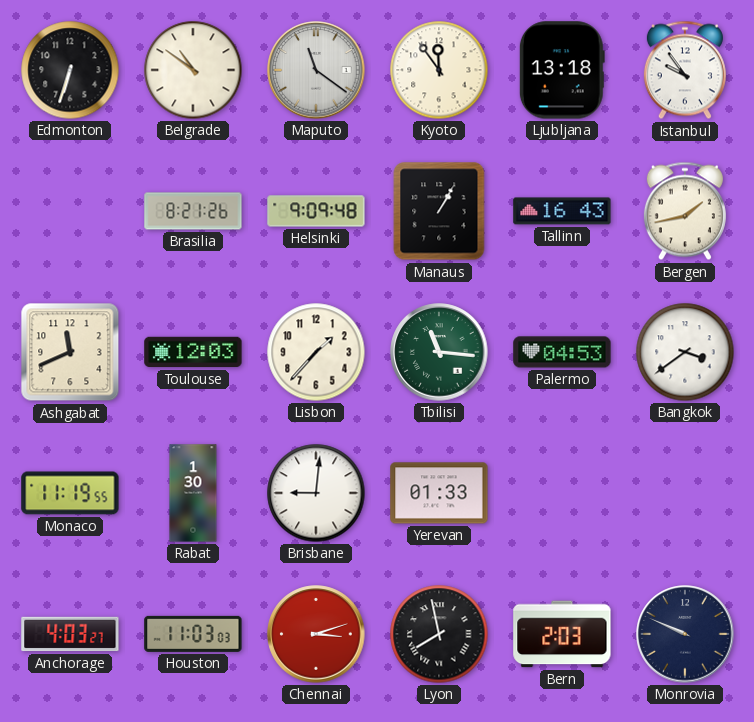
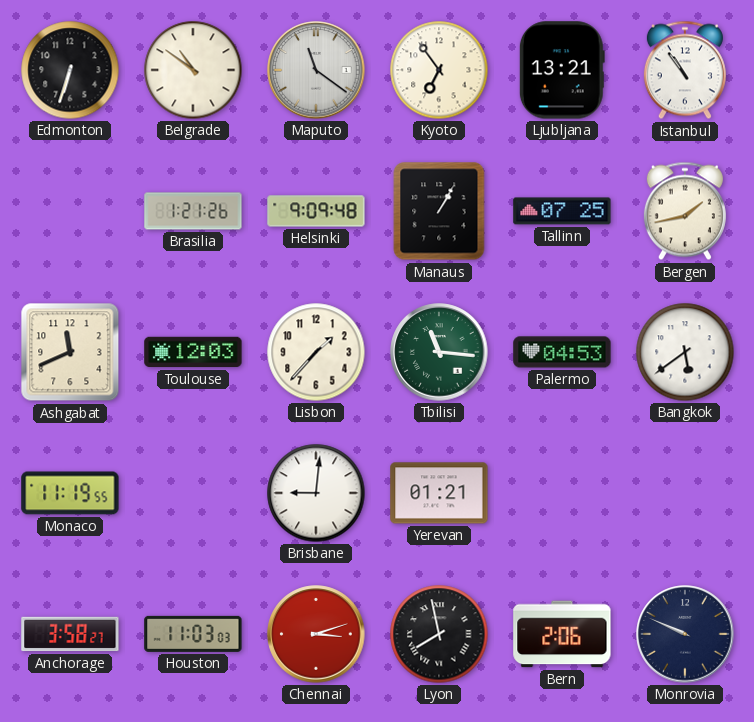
Kyoto: 11:54 -> 6:54
Ljubljana: 13:18 -> 13:21
Istanbul: 9:54 -> 10:54
Brasilia: 8:21 -> 1:21
Tallinn: 16:43 -> 07:25
Bangkok: 3:39 -> 5:39
Rabat: 1:30 -> none
Yerevan: 01:33 -> 01:21
Anchorage: 4:03 -> 3:58
Bern: 2:03 -> 2:06
